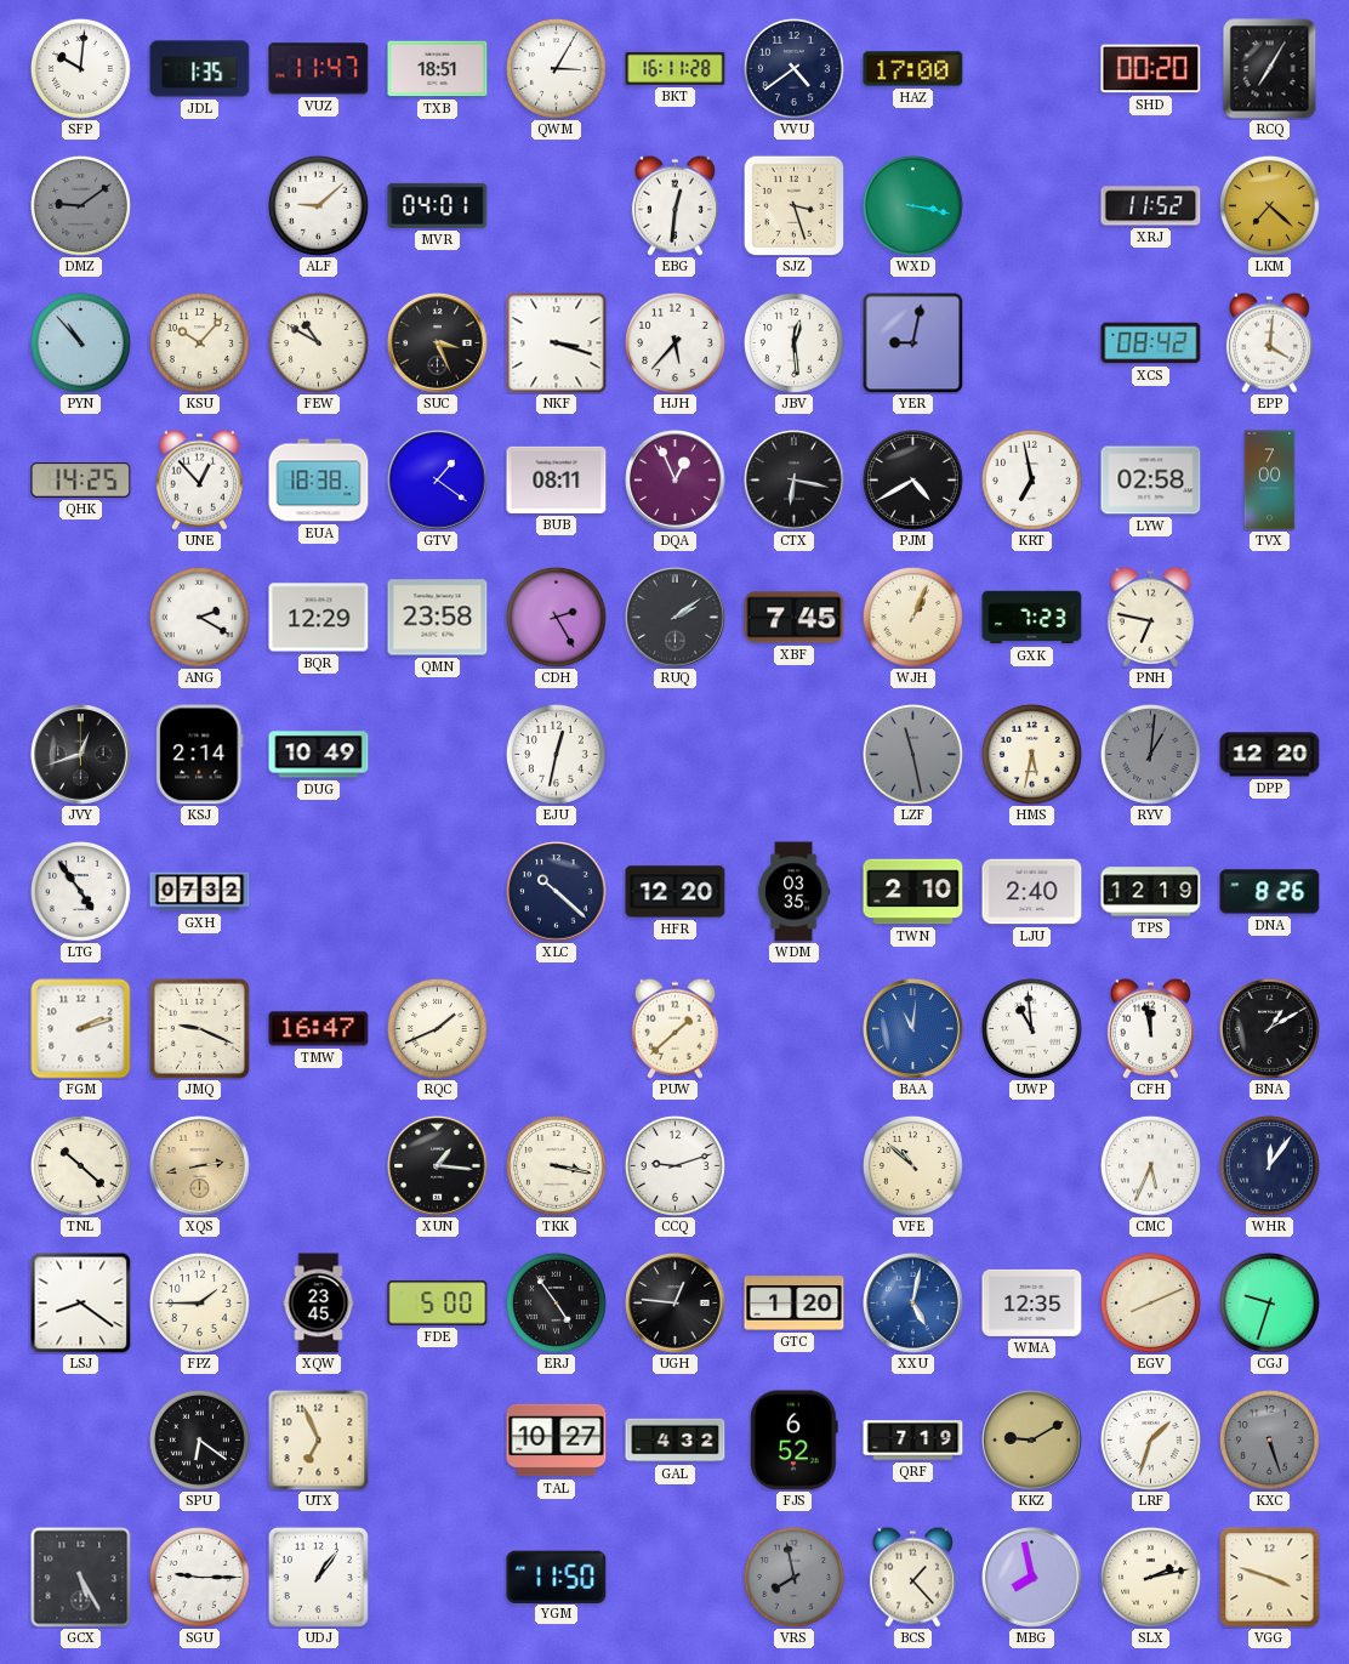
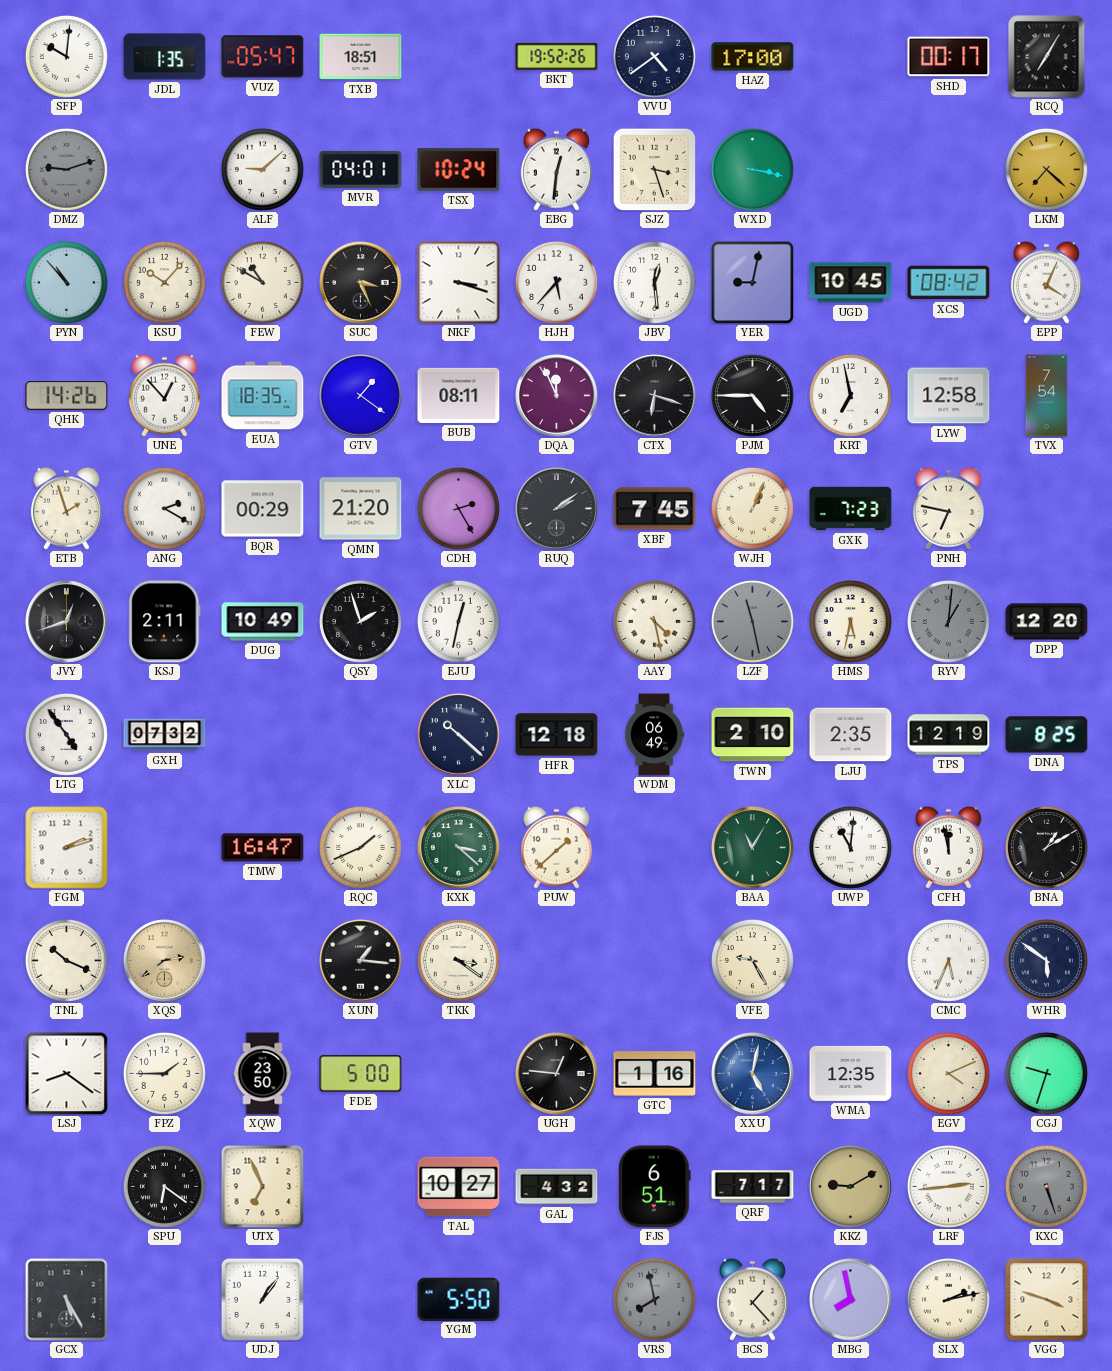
VUZ: 11:47 -> 05:47
QWM: 3:05 -> none
BKT: 16:11 -> 19:52
SHD: 00:20 -> 00:17
DMZ: 9:09 -> 9:12
TSX: none -> 10:24
XRJ: 11:52 -> none
UGD: none -> 10:45
EPP: 4:01 -> 4:04
QHK: 14:25 -> 14:26
EUA: 18:38 -> 18:35
DQA: 12:56 -> 11:56
CTX: 6:17 -> 6:18
PJM: 4:40 -> 4:45
LYW: 02:58 -> 12:58
TVX: 7:00 -> 7:54
ETB: none -> 1:57
BQR: 12:29 -> 00:29
QMN: 23:58 -> 21:20
KSJ: 2:14 -> 2:11
QSY: none -> 1:57
AAY: none -> 4:28
HFR: 12:20 -> 12:18
WDM: 03:35 -> 06:49
LJU: 2:40 -> 2:35
DNA: 8:26 -> 8:25
JMQ: 9:19 -> none
KXK: none -> 3:22
BAA: 11:01 -> 11:05
BAA dial: blue -> green
UWP: 10:59 -> 11:01
TNL: 10:22 -> 10:19
XQS: 2:43 -> 2:39
TKK: 3:17 -> 3:21
CCQ: 9:12 -> none
VFE: 10:52 -> 9:25
WHR: 12:06 -> 5:51
XQW: 23:45 -> 23:50
ERJ: 4:54 -> none
GTC: 1:20 -> 1:16
EGV: 8:11 -> 4:11
FJS: 6:52 -> 6:51
QRF: 7:19 -> 7:17
LRF: 1:33 -> 2:44
SGU: 9:15 -> none
YGM: 11:50 -> 5:50
